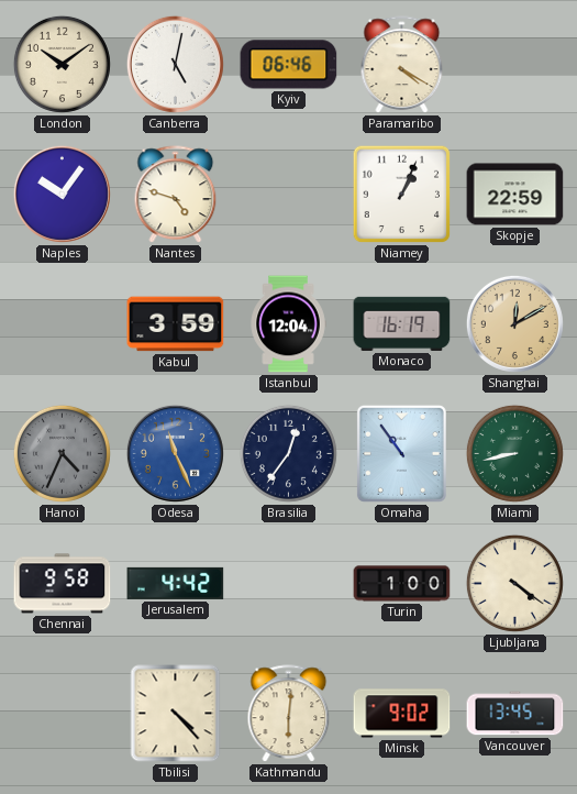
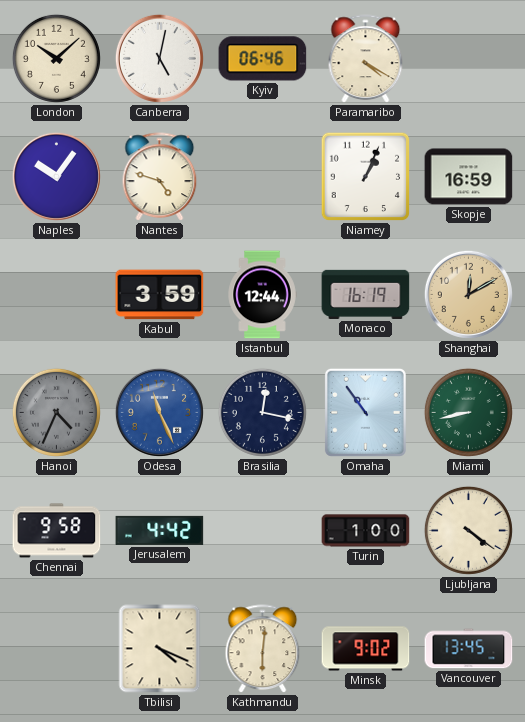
London: 10:09 -> 10:08
Skopje: 22:59 -> 16:59
Istanbul: 12:04 -> 12:44
Brasilia: 12:36 -> 12:17
Tbilisi: 4:23 -> 4:19
